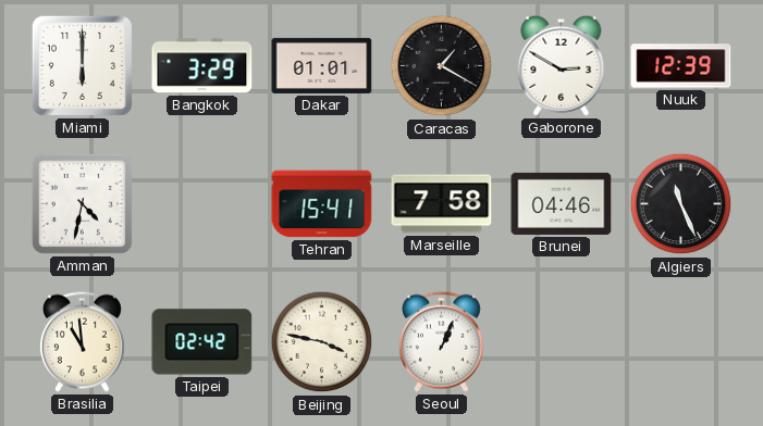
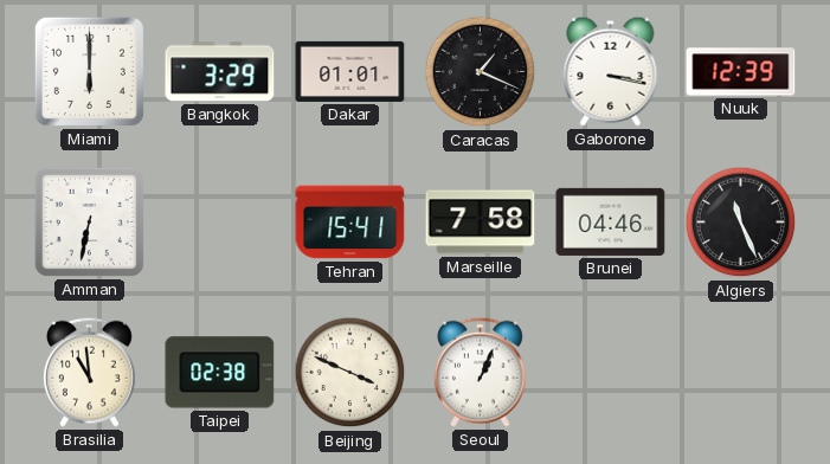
Caracas: 1:20 -> 1:19
Gaborone: 2:50 -> 3:17
Amman: 4:32 -> 6:32
Taipei: 02:42 -> 02:38
Beijing: 3:47 -> 3:49
